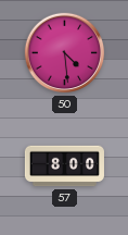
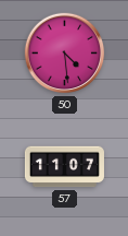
57: 8:00 -> 11:07
